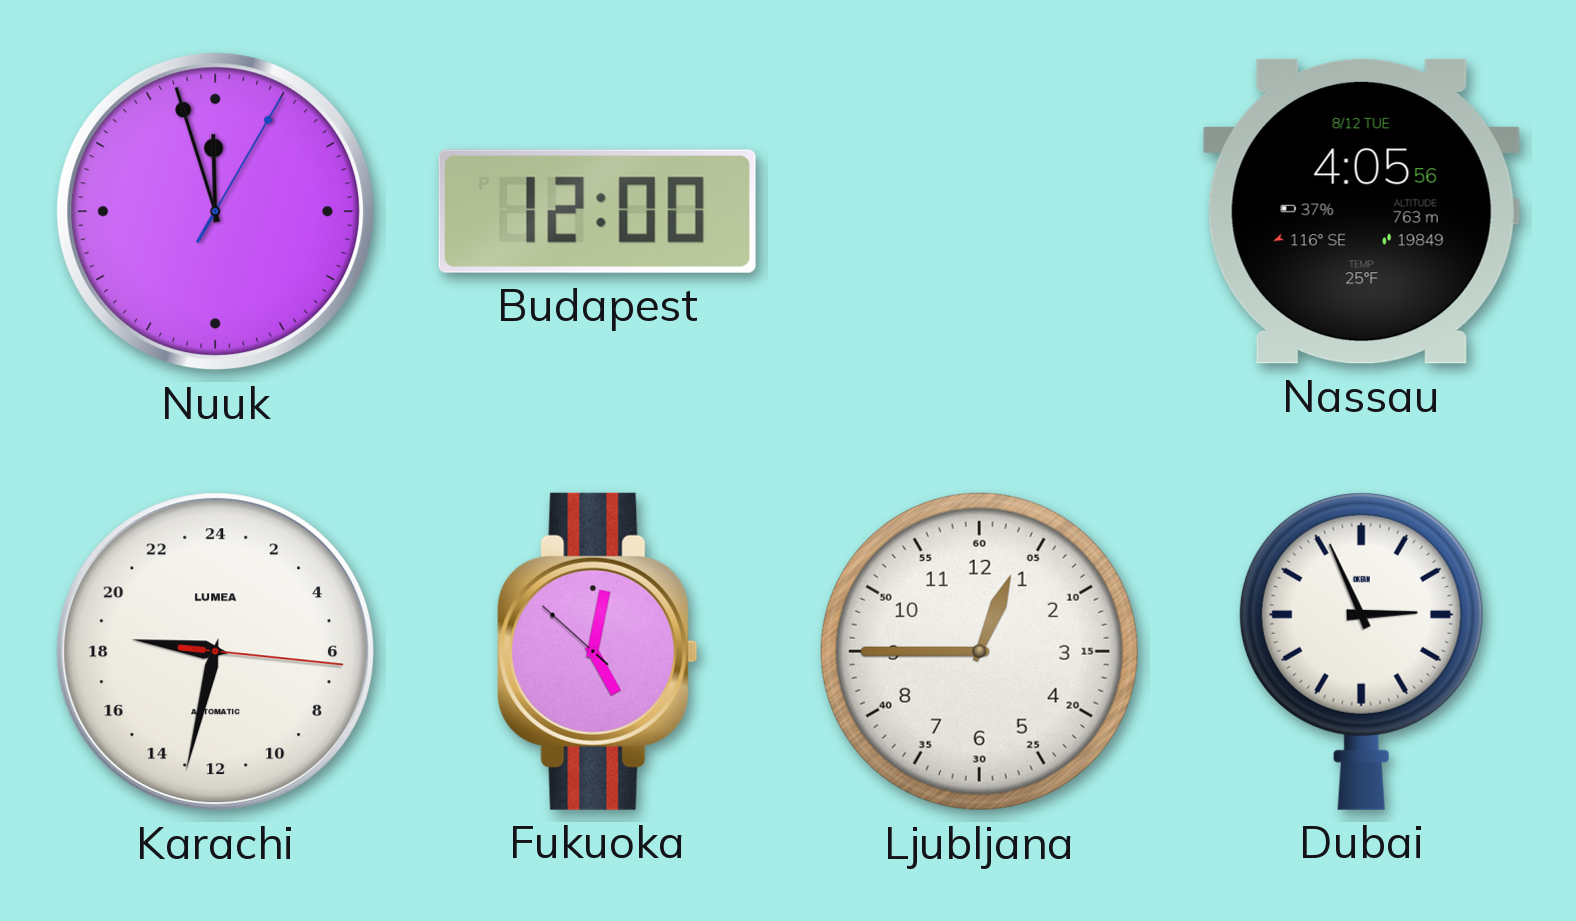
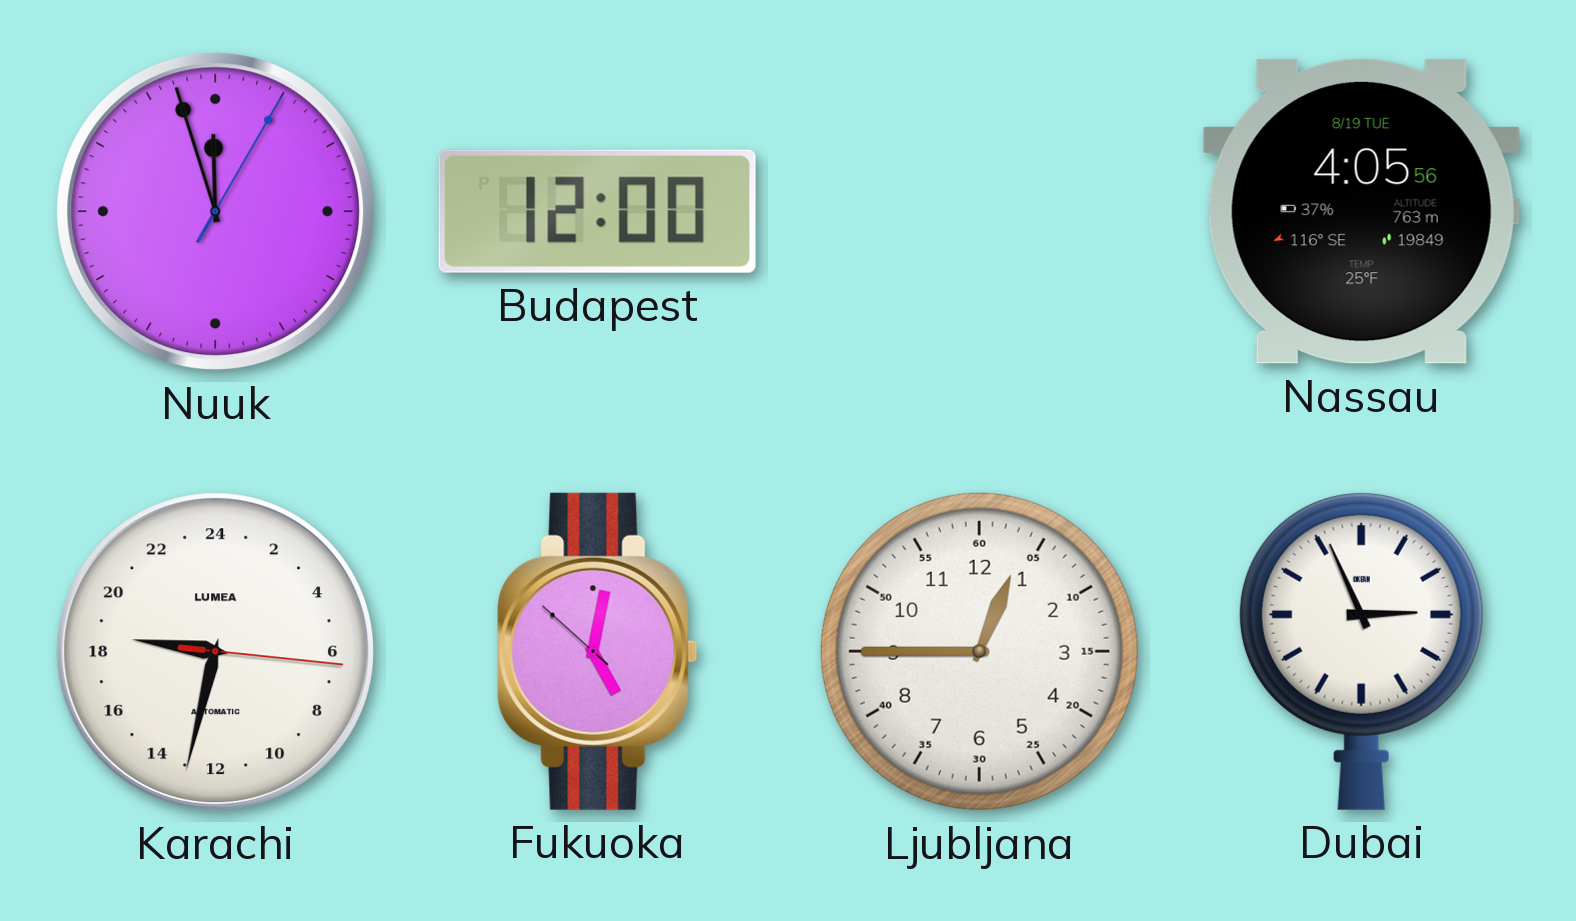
Nassau date: 8/12 TUE -> 8/19 TUE
